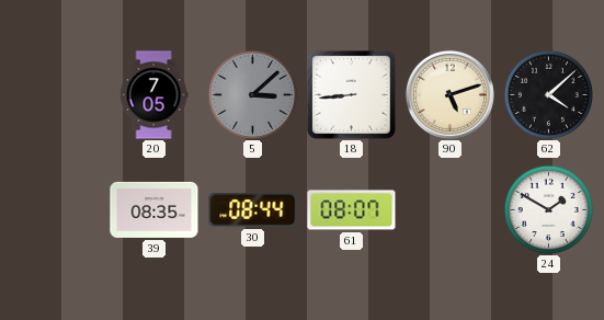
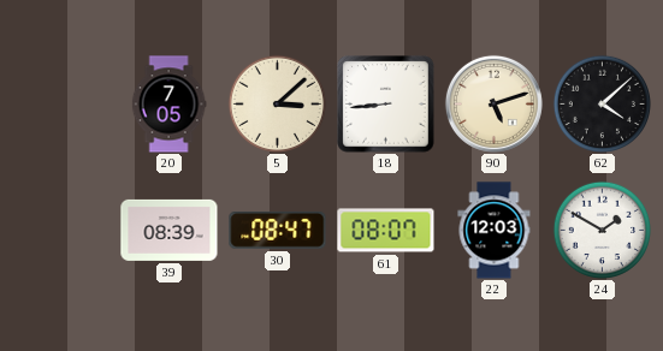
5 dial: grey -> cream
39: 08:35 -> 08:39
30: 08:44 -> 08:47
22: none -> 12:03
